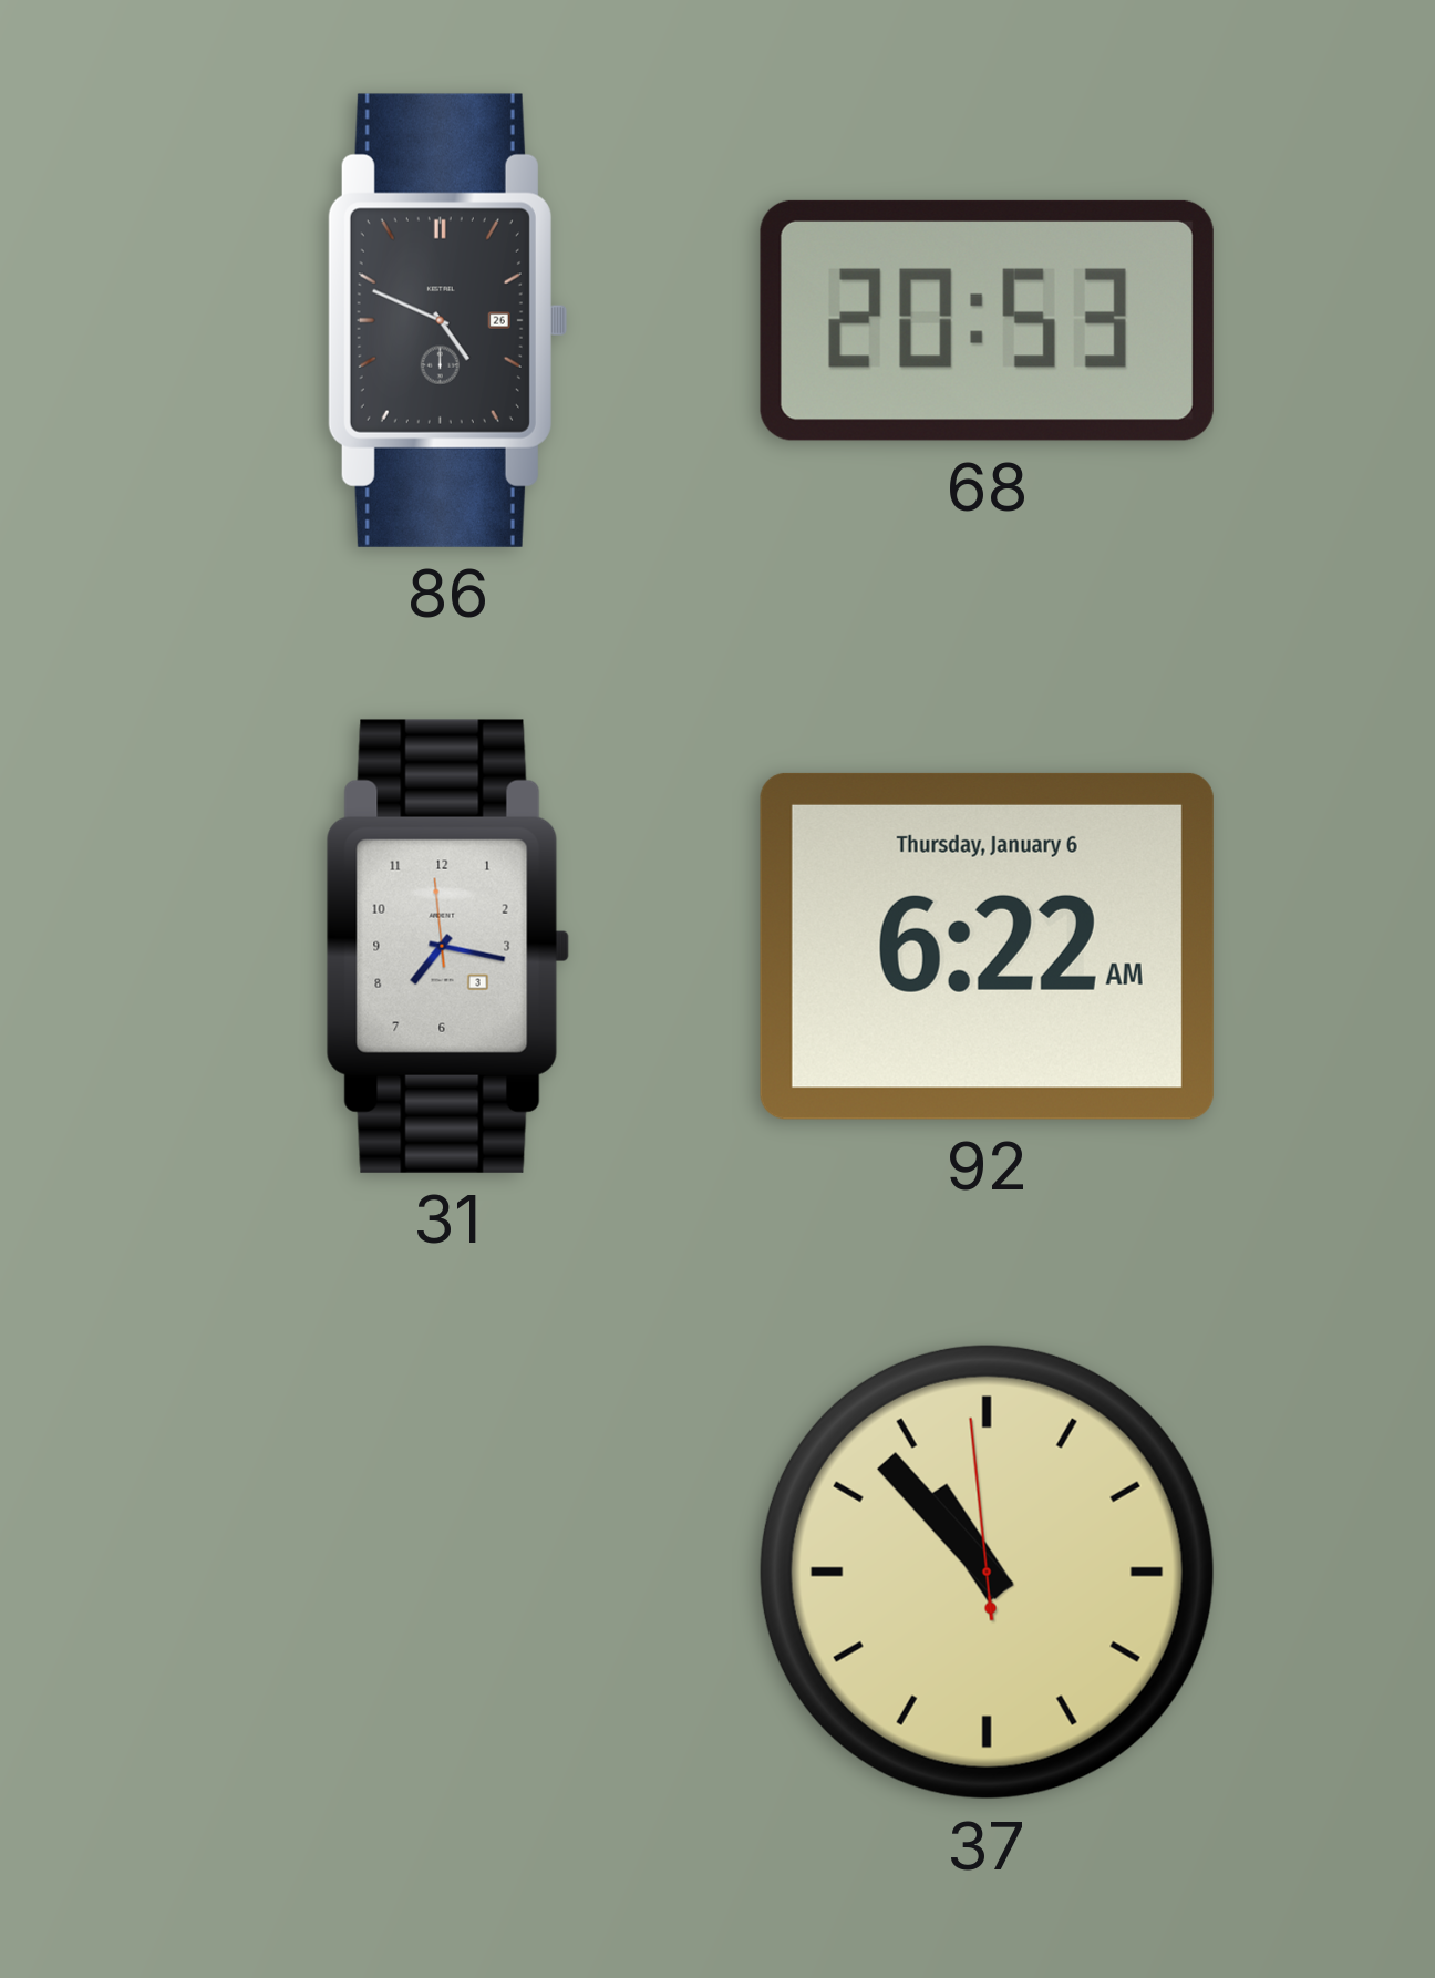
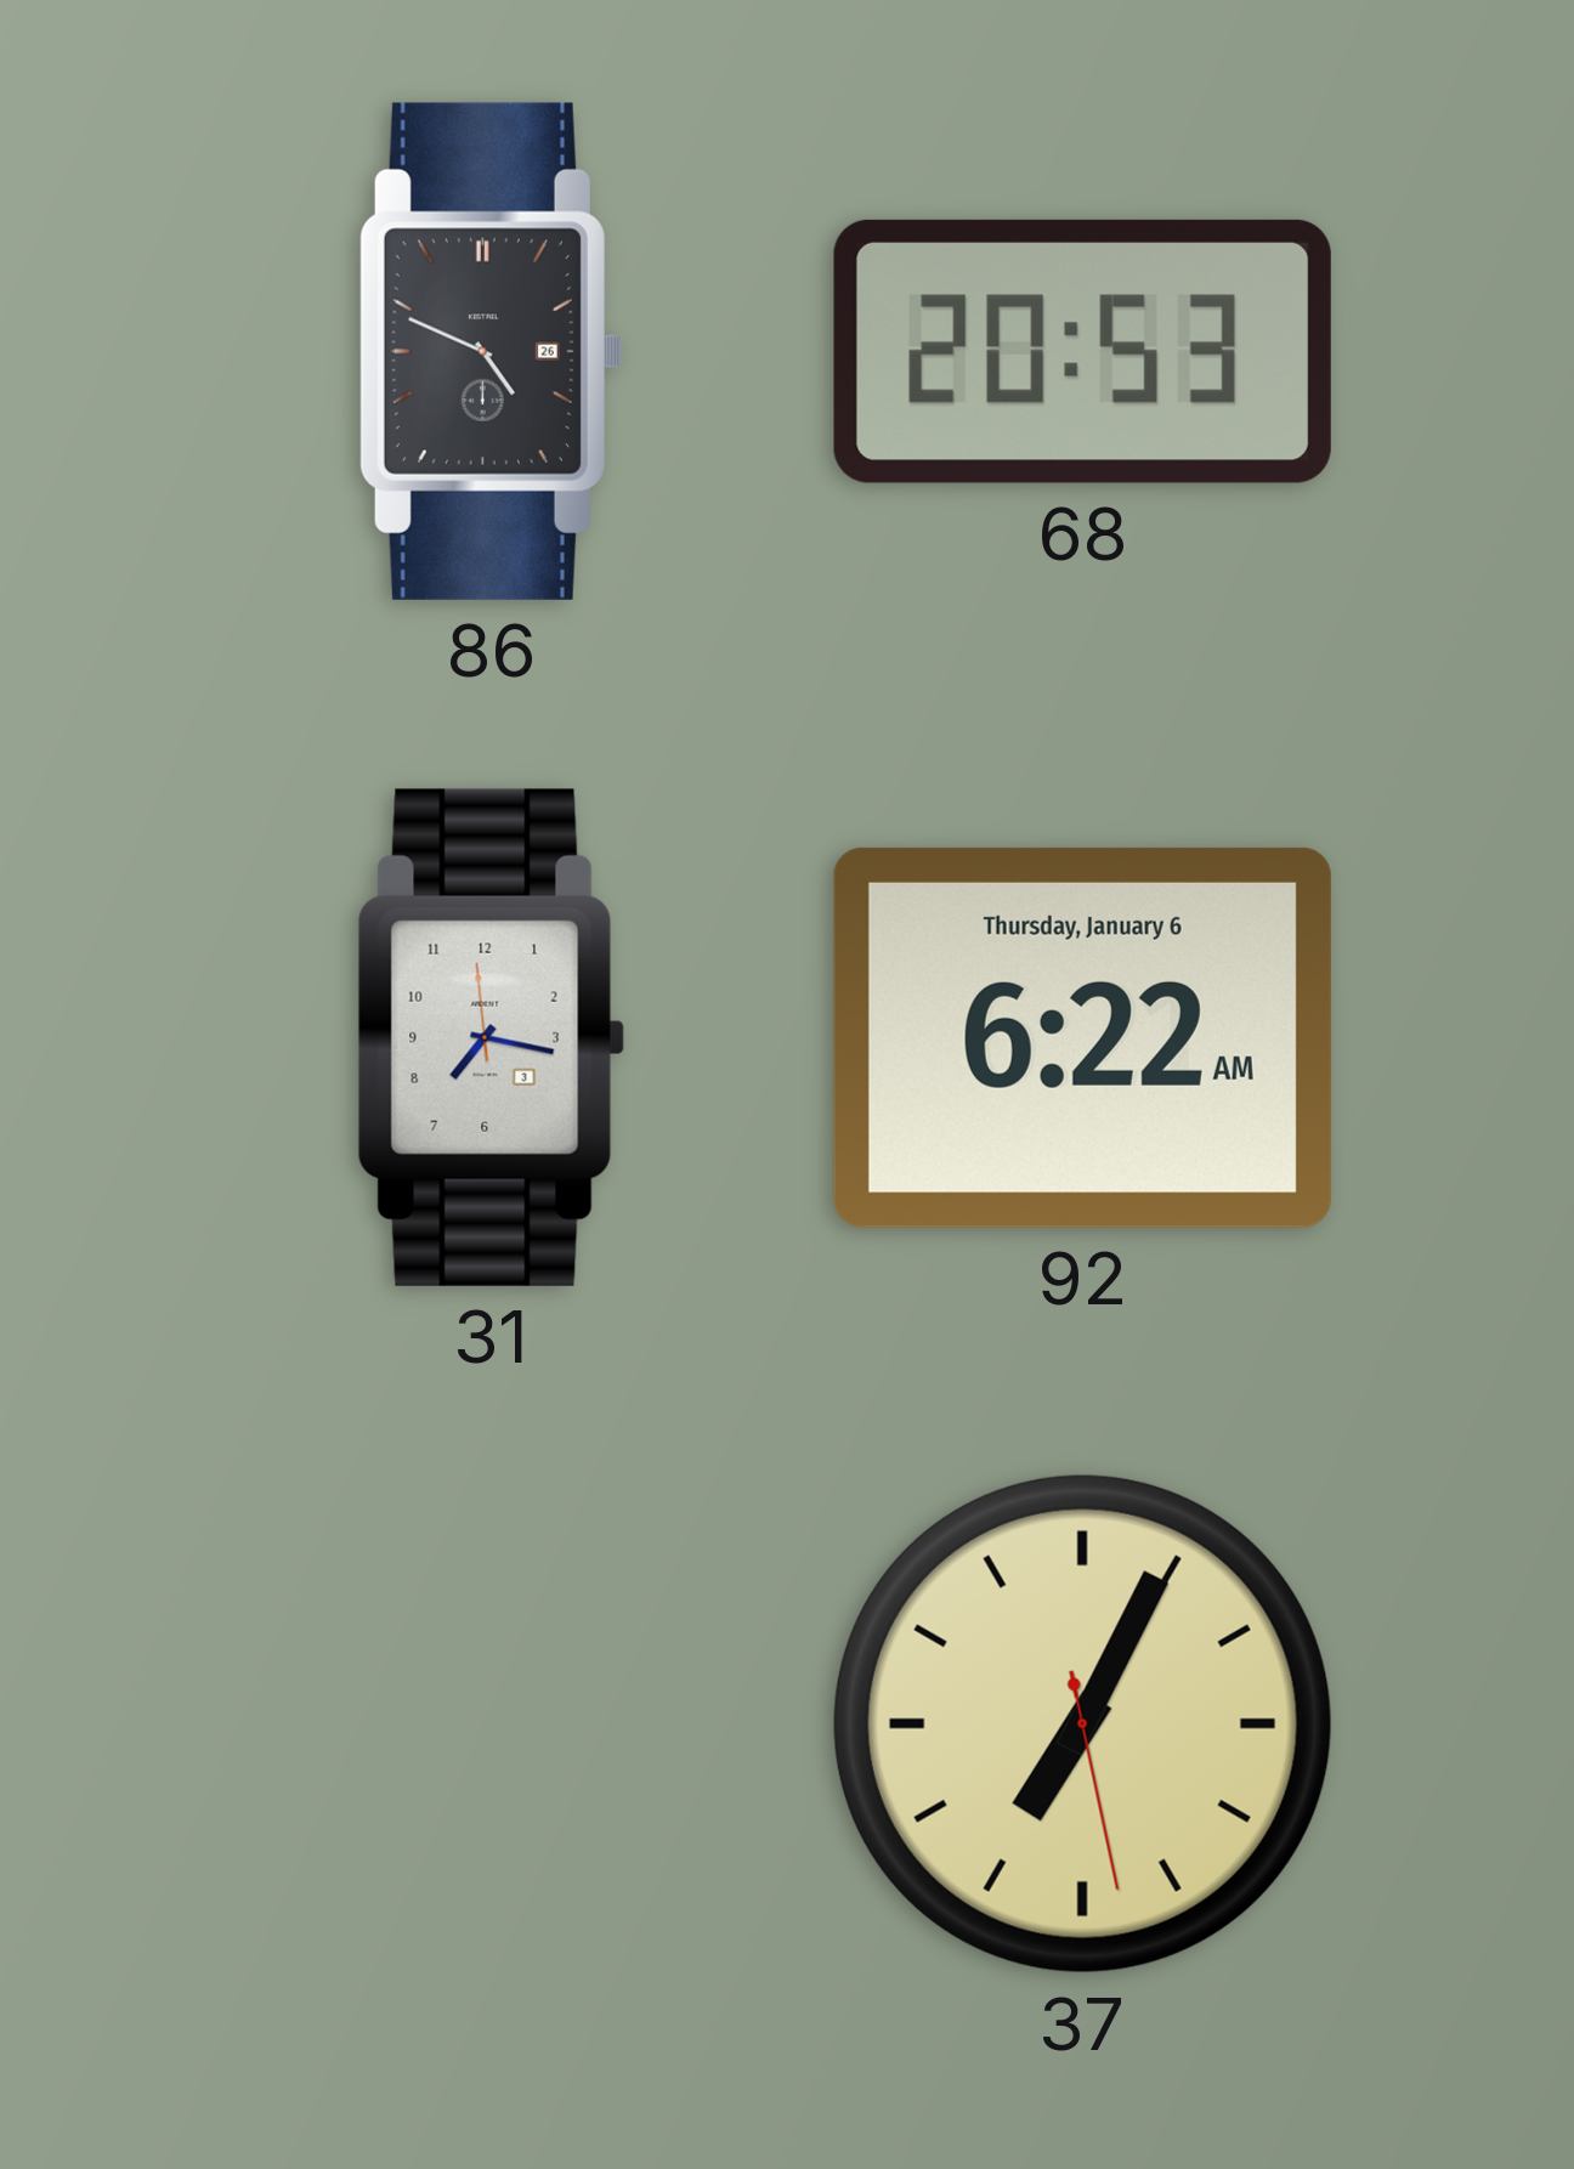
37: 10:52 -> 7:04
